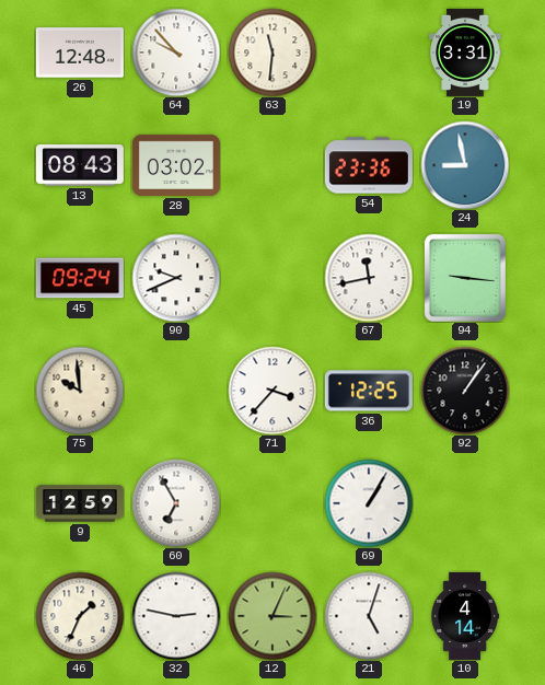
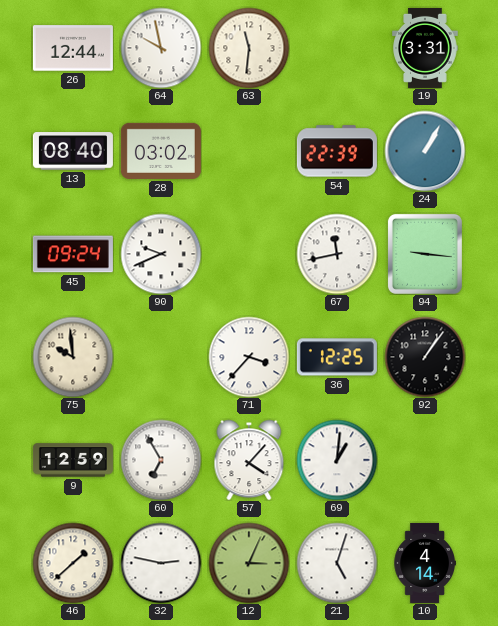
26: 12:48 -> 12:44
64: 9:53 -> 9:58
13: 08:43 -> 08:40
54: 23:36 -> 22:39
24: 8:58 -> 1:05
57: none -> 4:07
69: 1:05 -> 1:01
46: 1:34 -> 1:38
